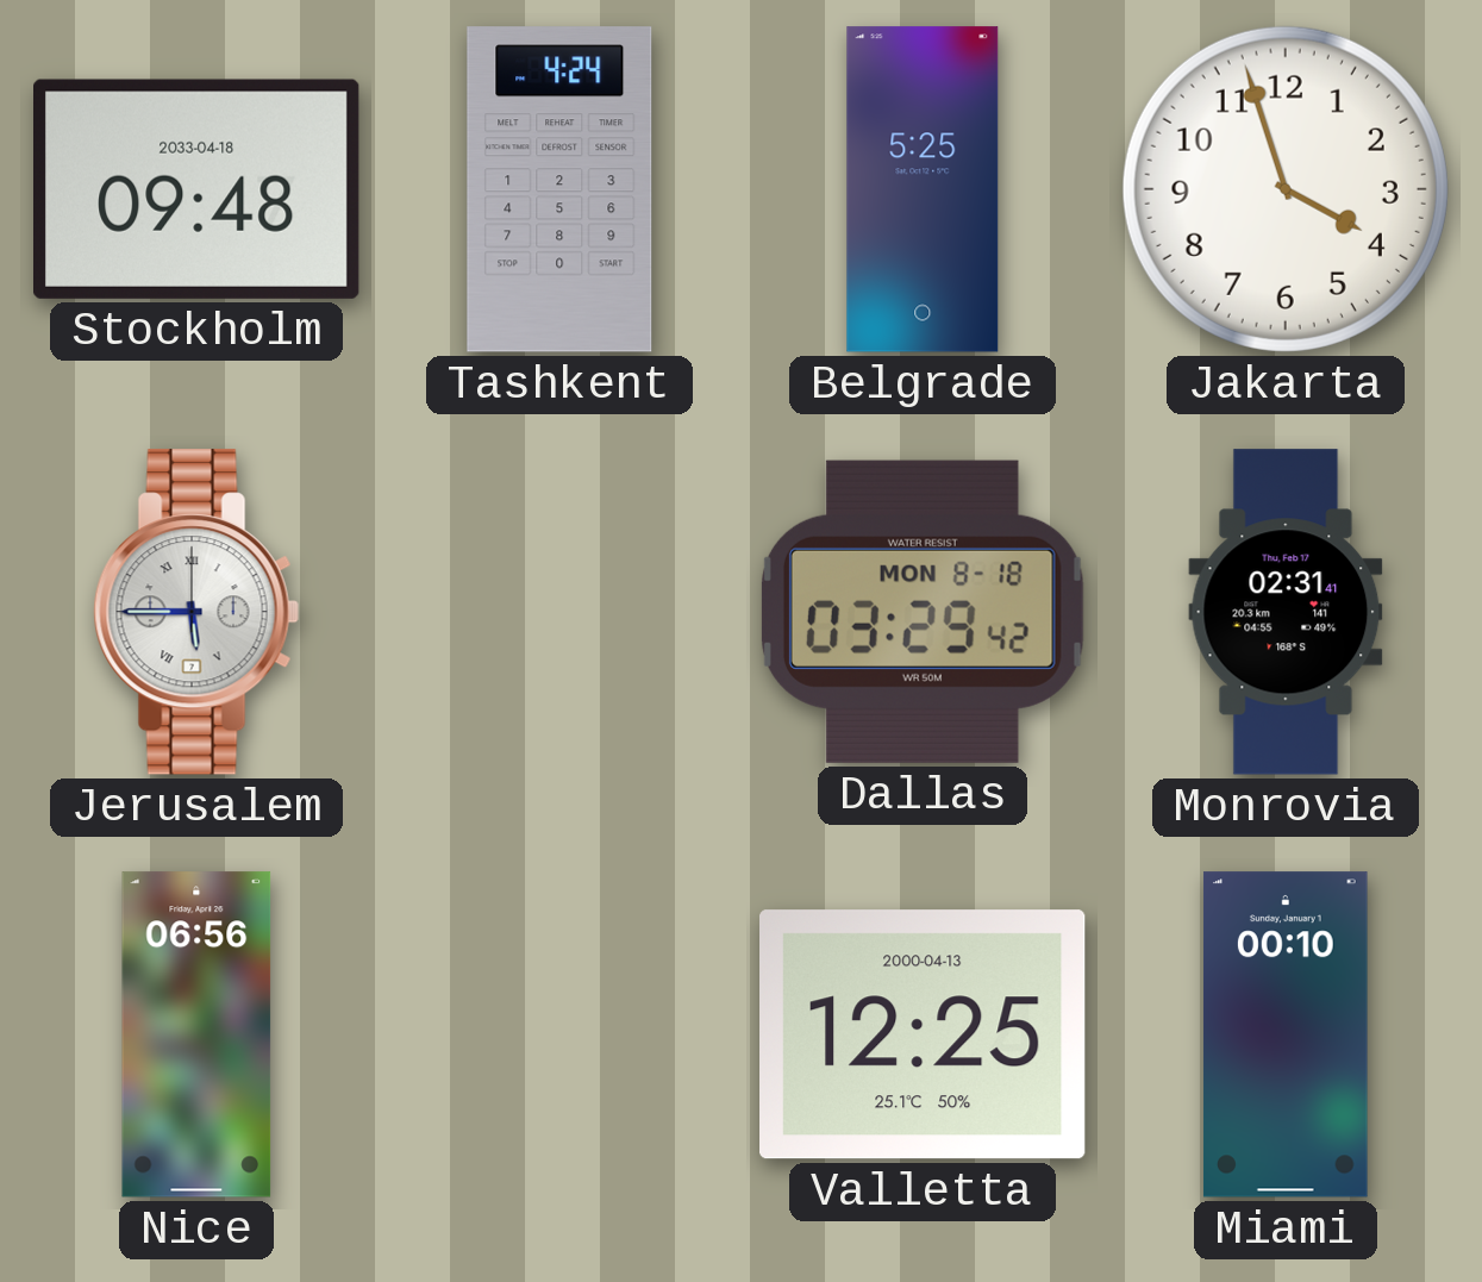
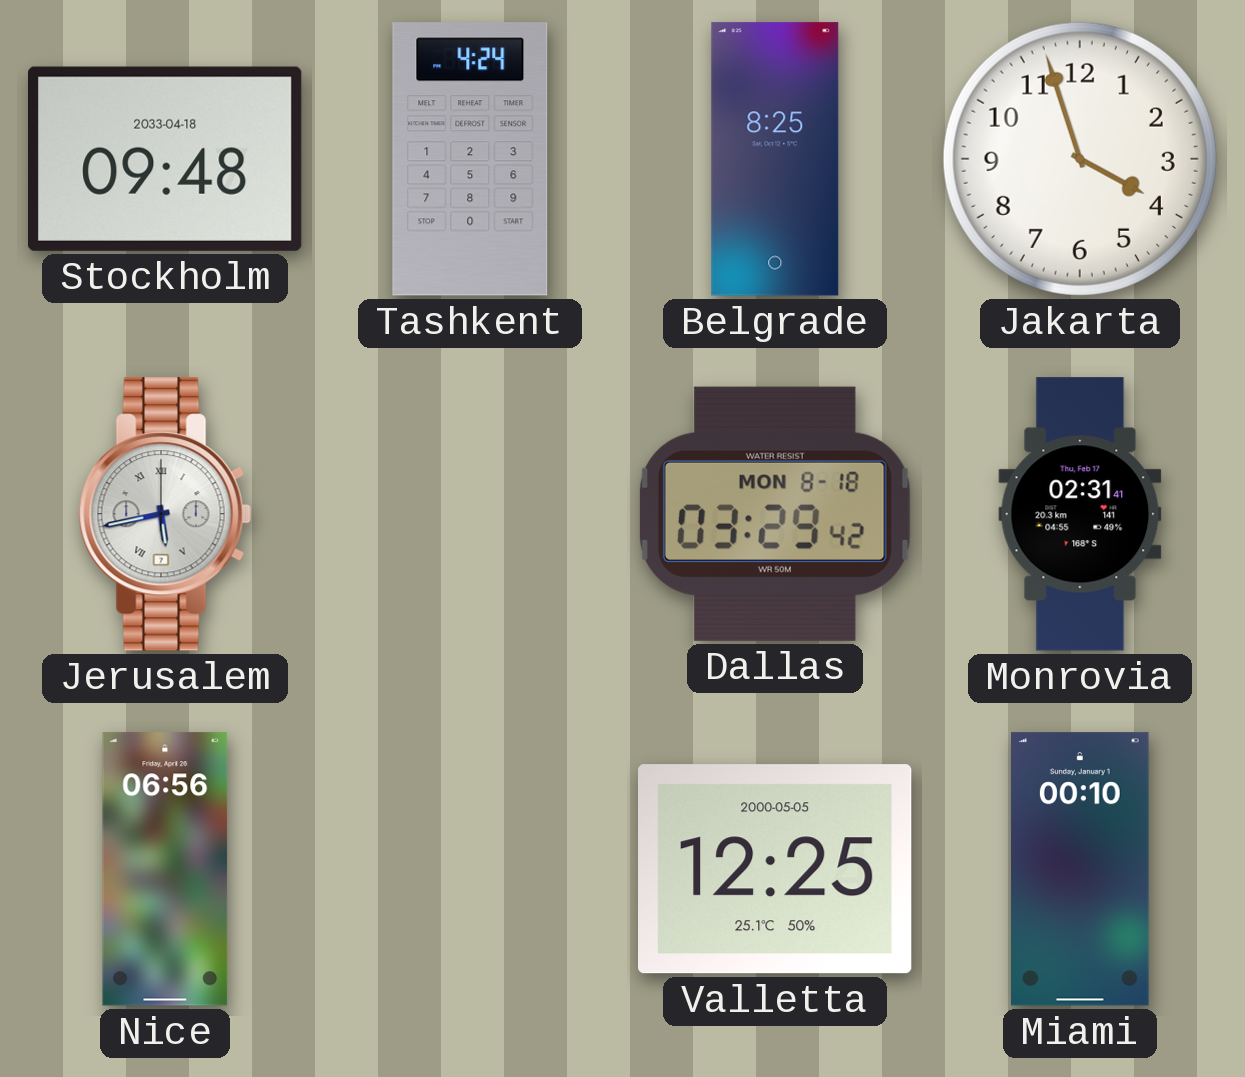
Belgrade: 5:25 -> 8:25
Jerusalem: 5:45 -> 5:43
Valletta date: 2000-04-13 -> 2000-05-05
